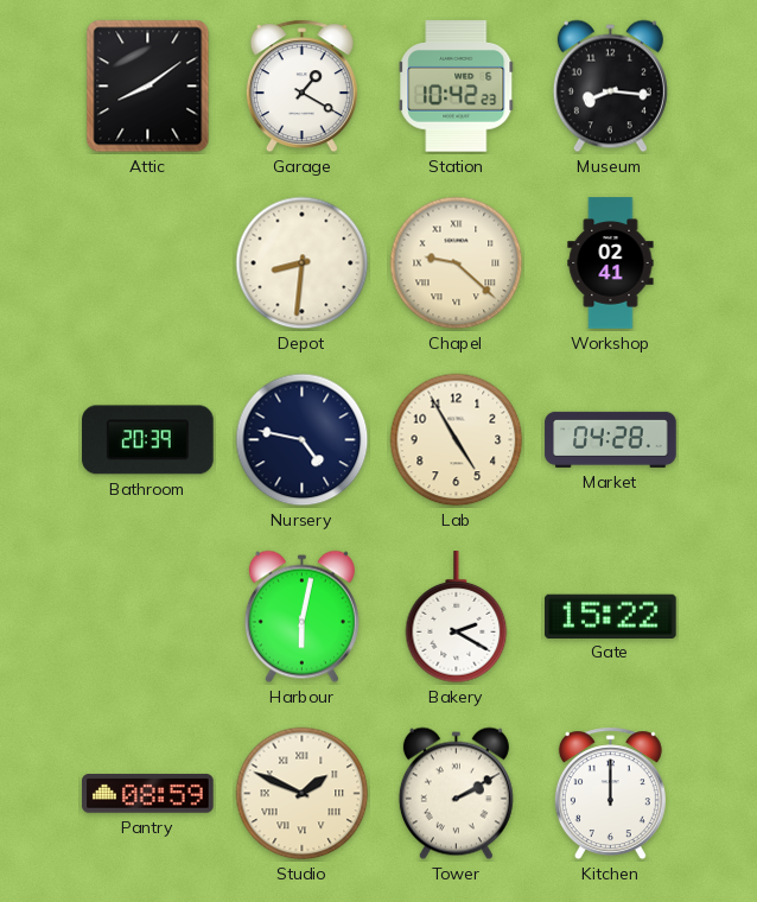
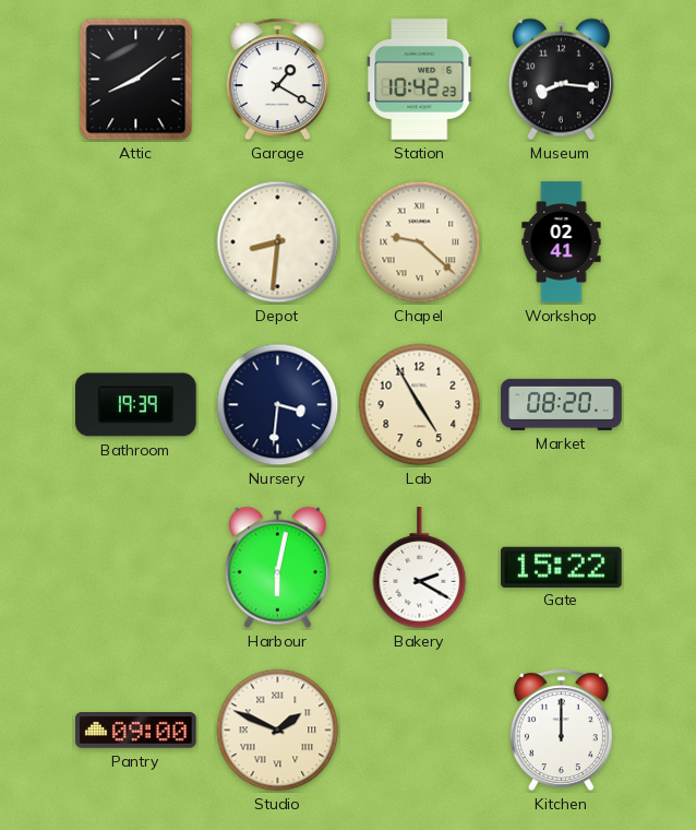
Bathroom: 20:39 -> 19:39
Nursery: 4:47 -> 3:31
Market: 04:28 -> 08:20
Pantry: 08:59 -> 09:00
Tower: 2:10 -> none
